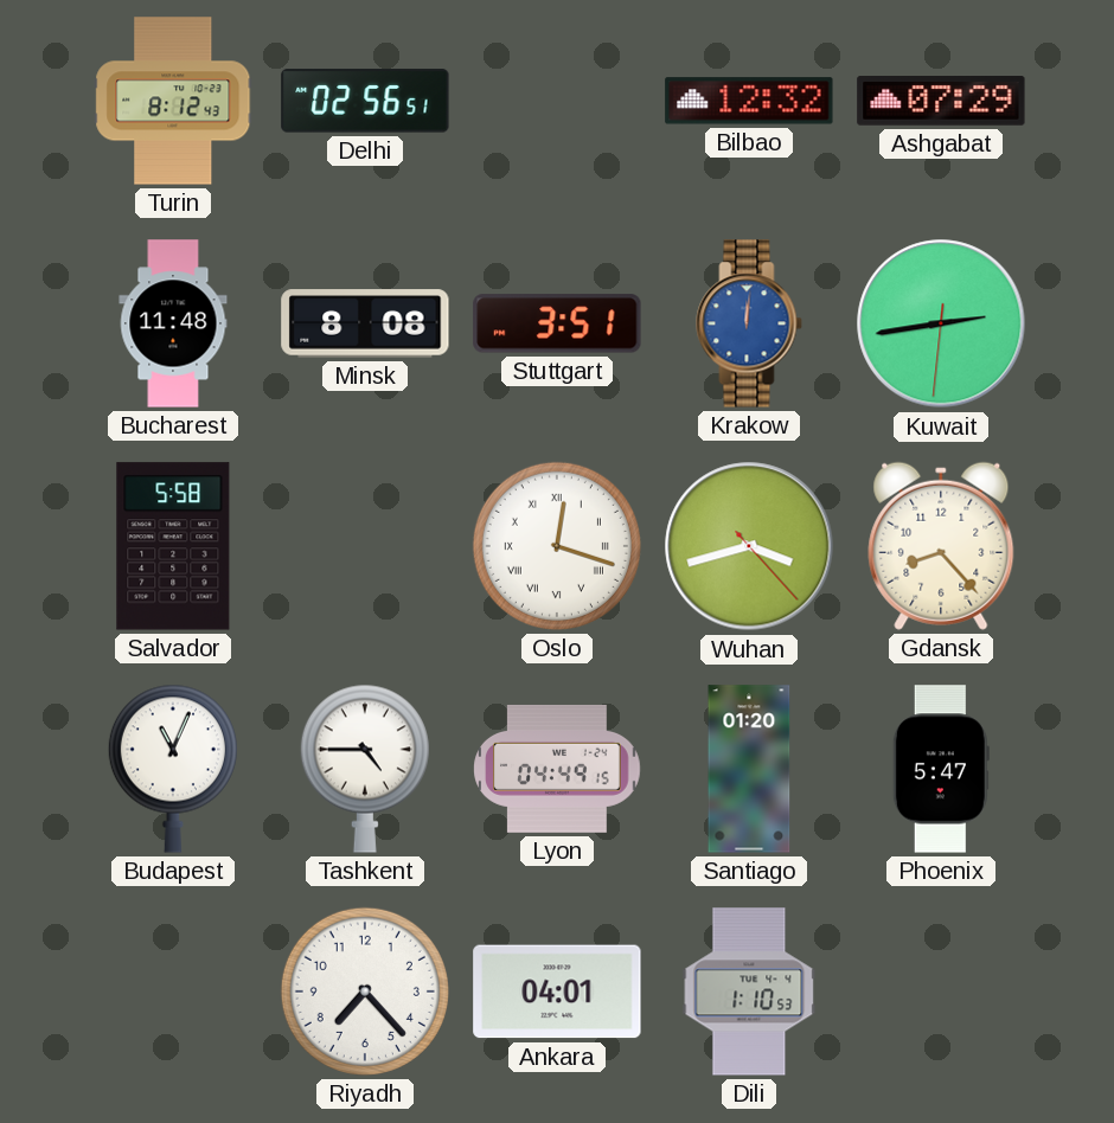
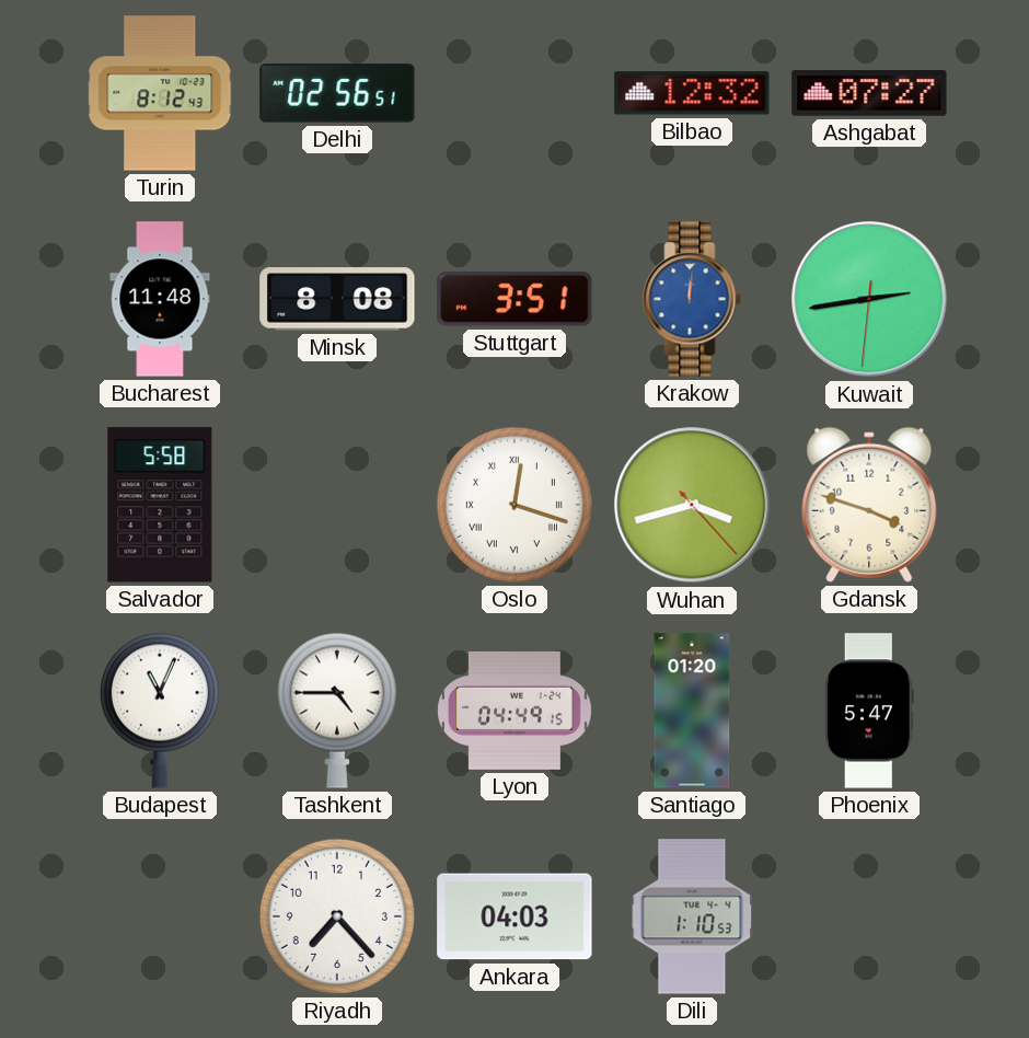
Ashgabat: 07:29 -> 07:27
Gdansk: 8:23 -> 3:48
Ankara: 04:01 -> 04:03
